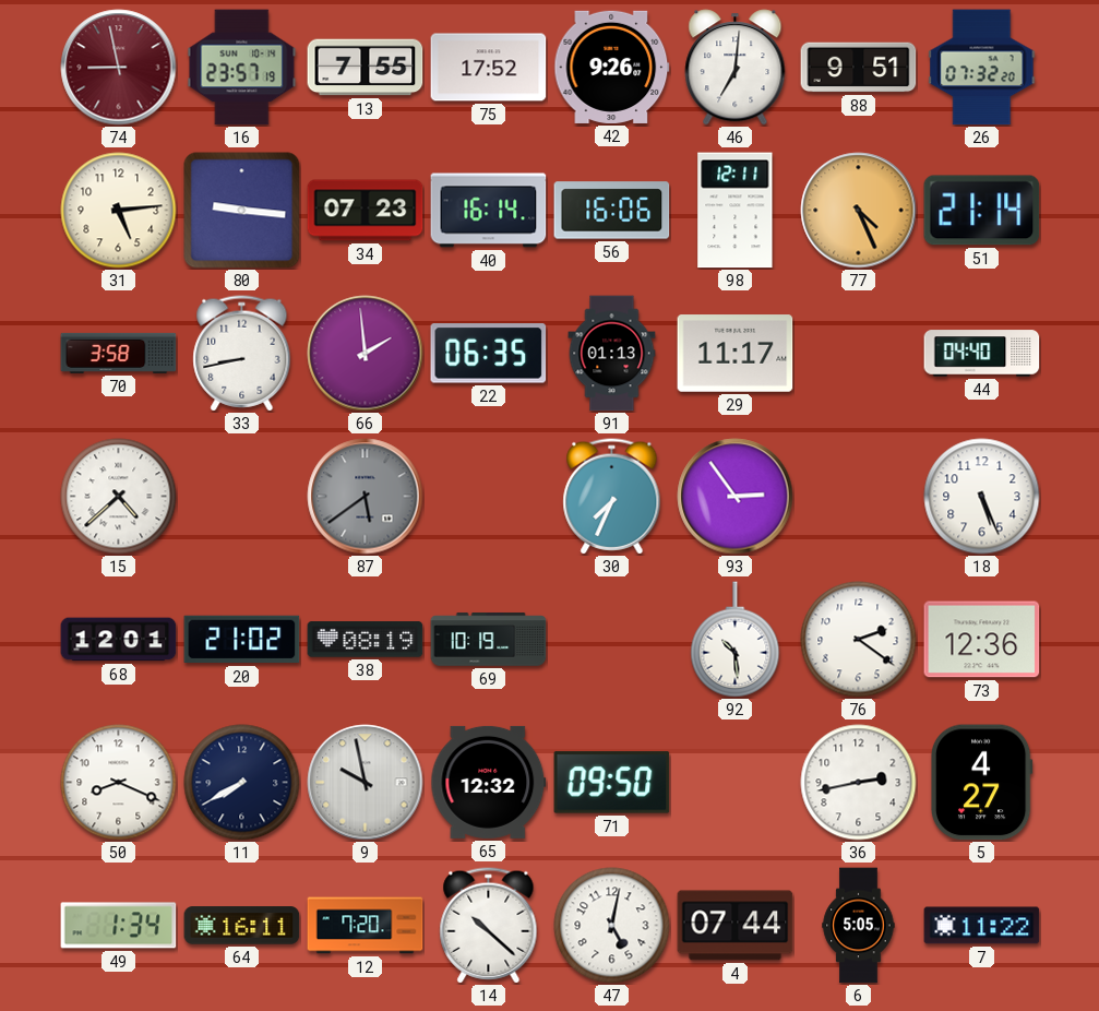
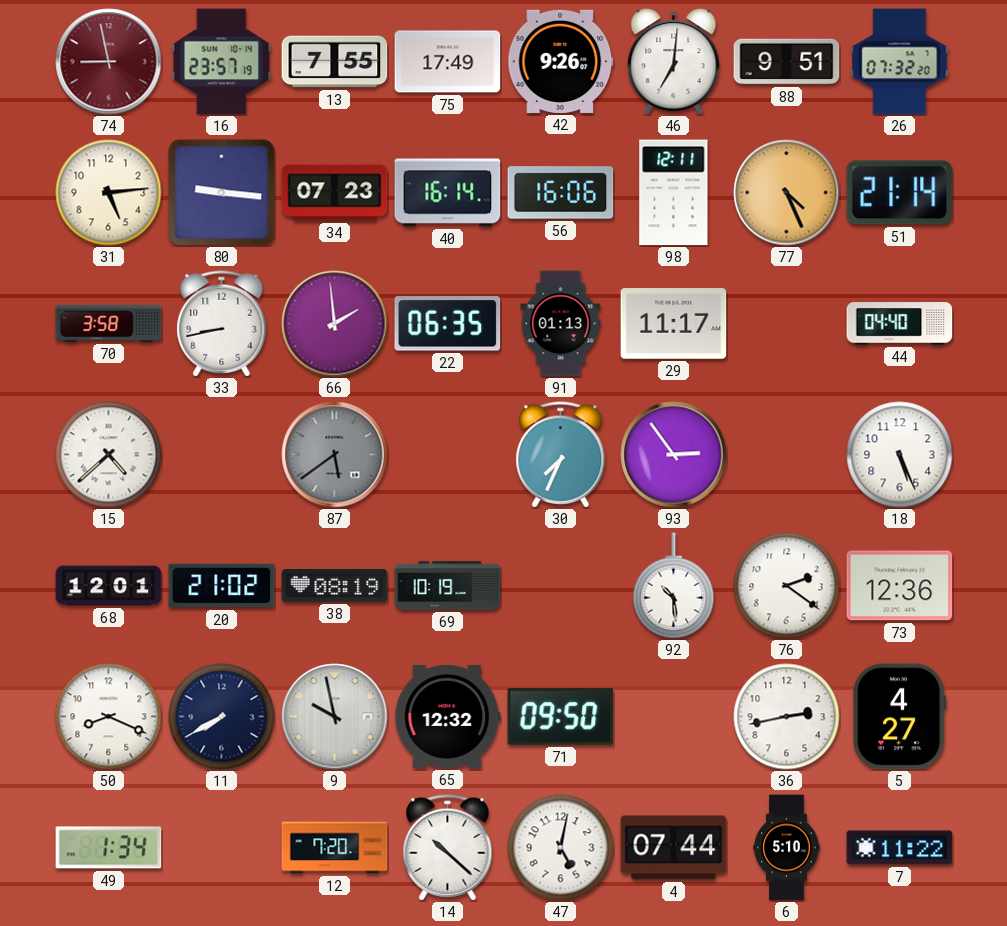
75: 17:52 -> 17:49
64: 16:11 -> none
6: 5:05 -> 5:10
